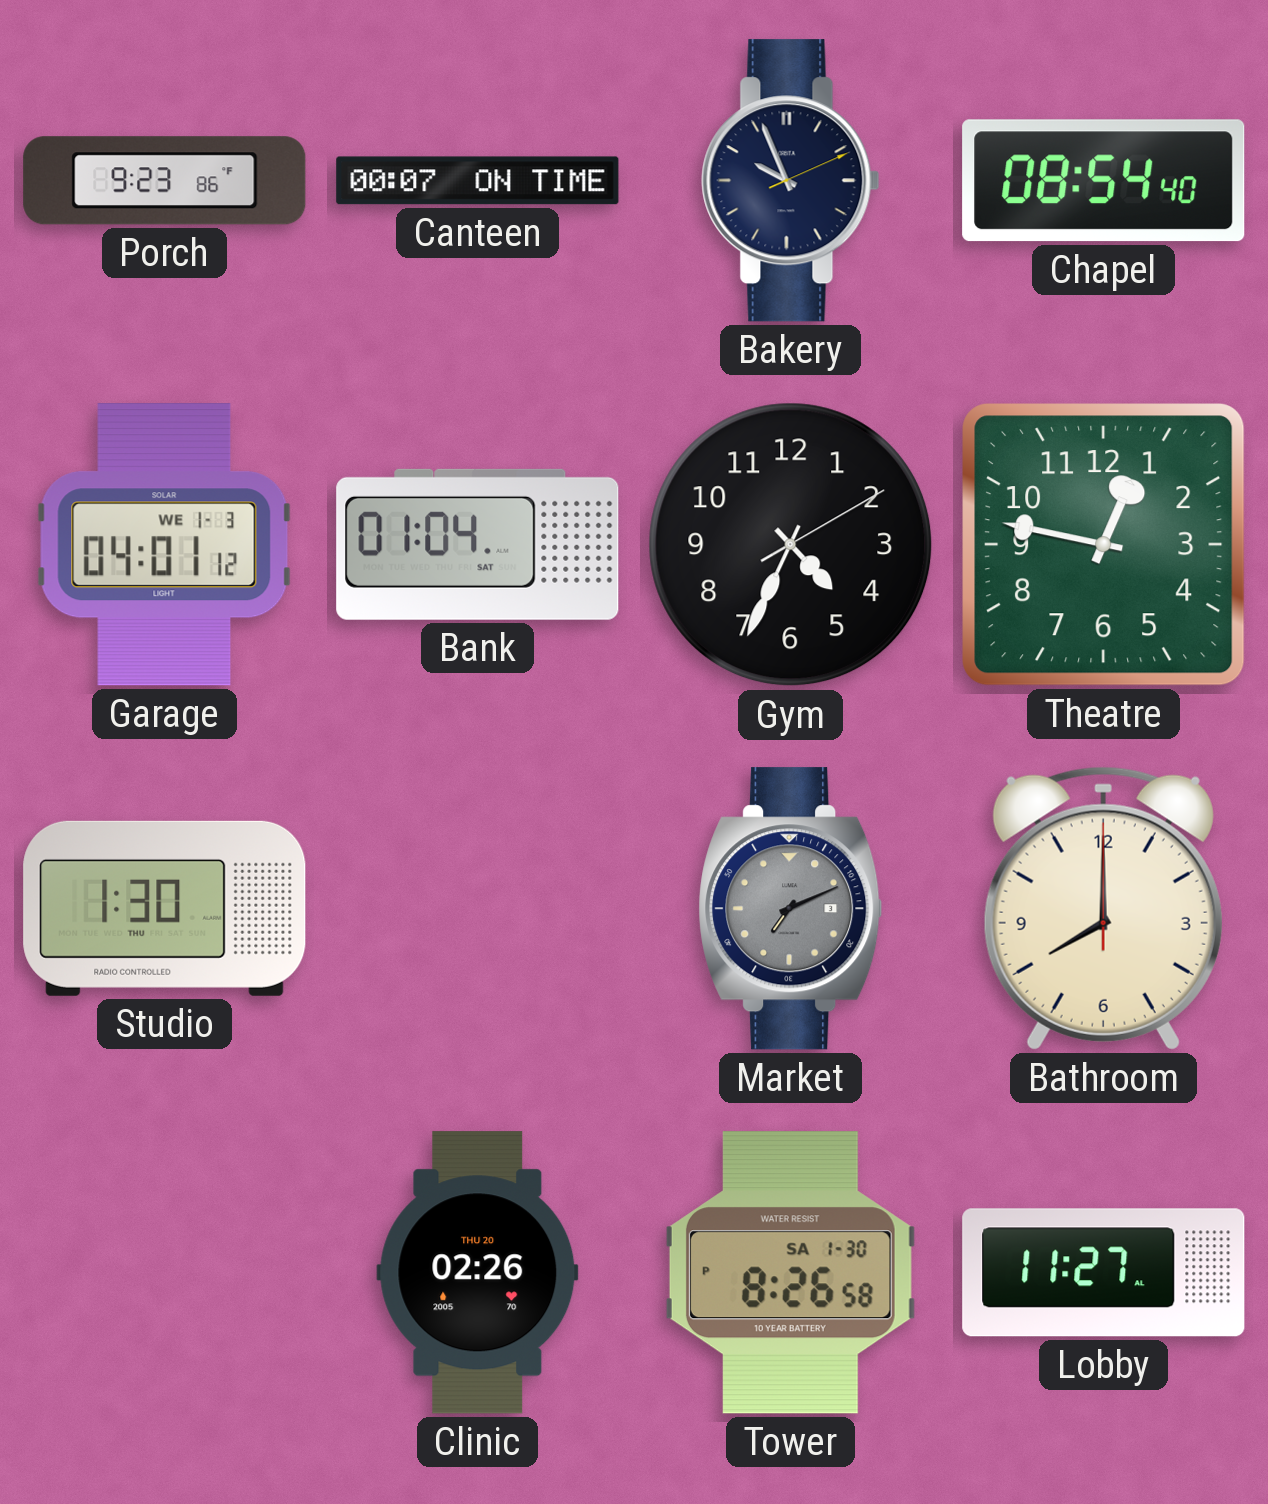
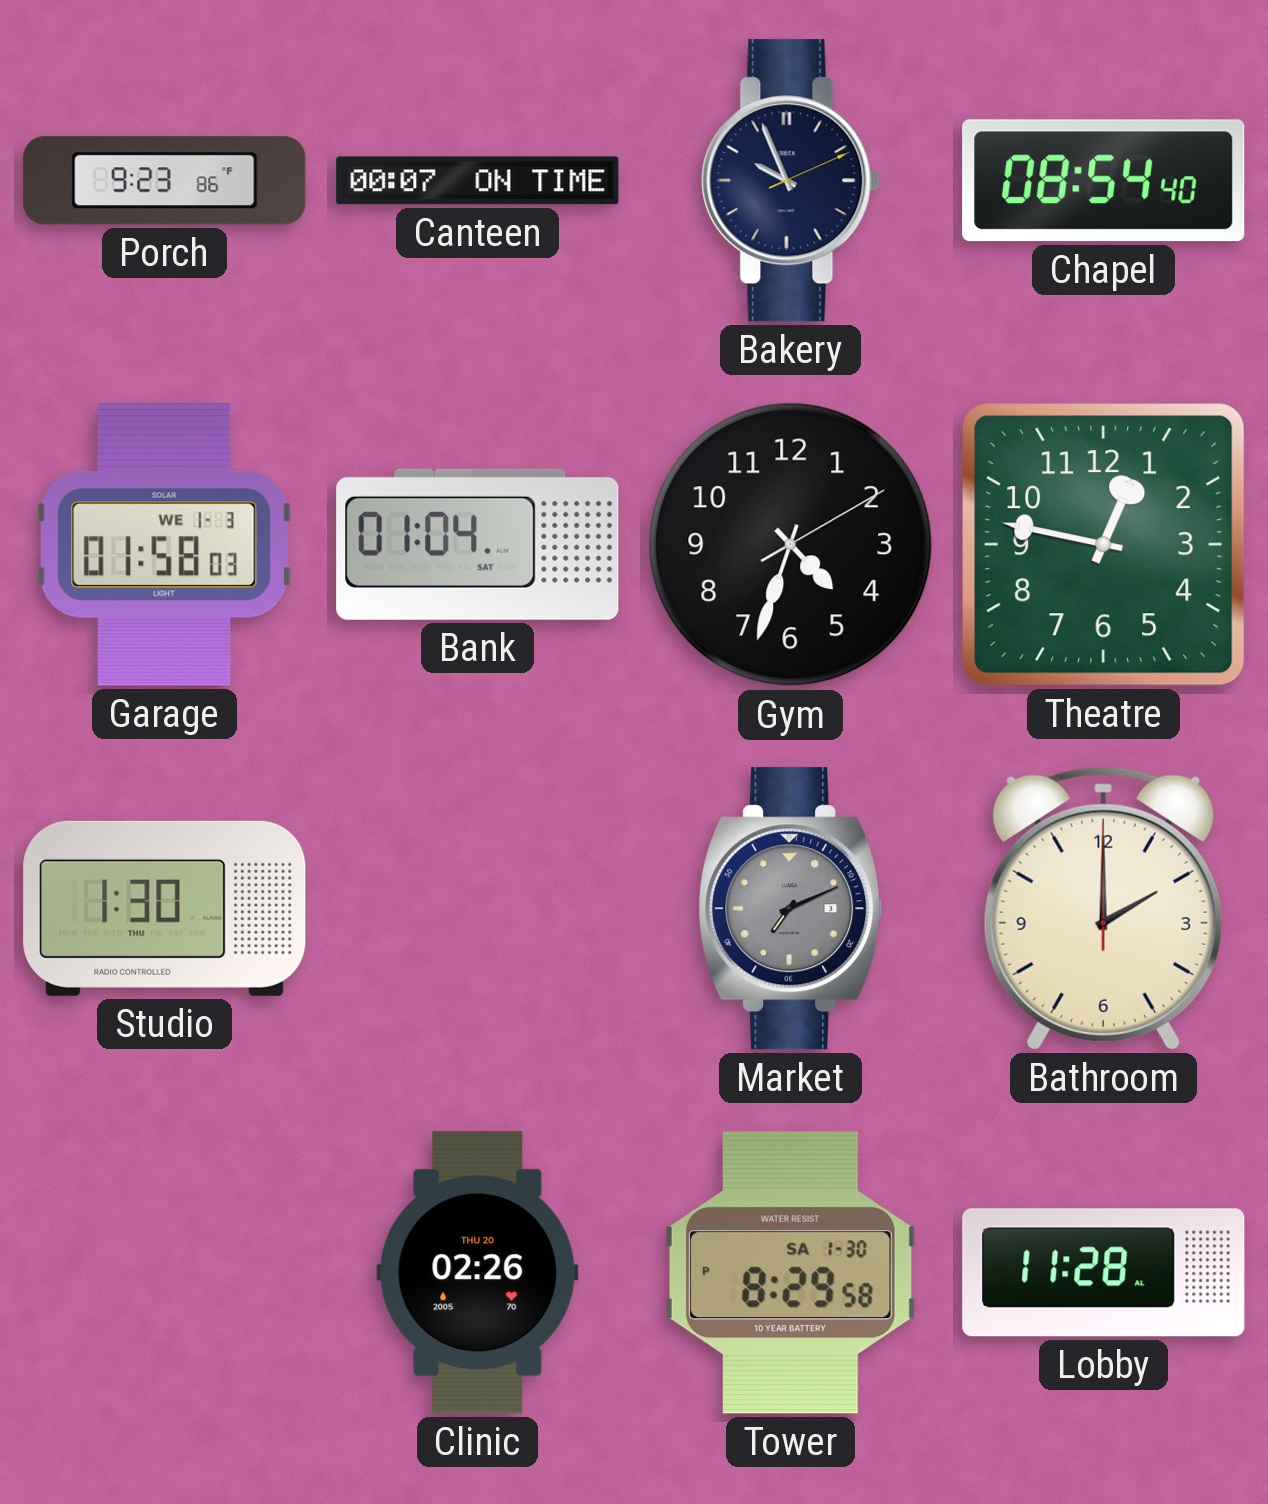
Garage: 04:01 -> 01:58
Gym: 4:34 -> 4:33
Bathroom: 8:00 -> 2:00
Tower: 8:26 -> 8:29
Lobby: 11:27 -> 11:28
